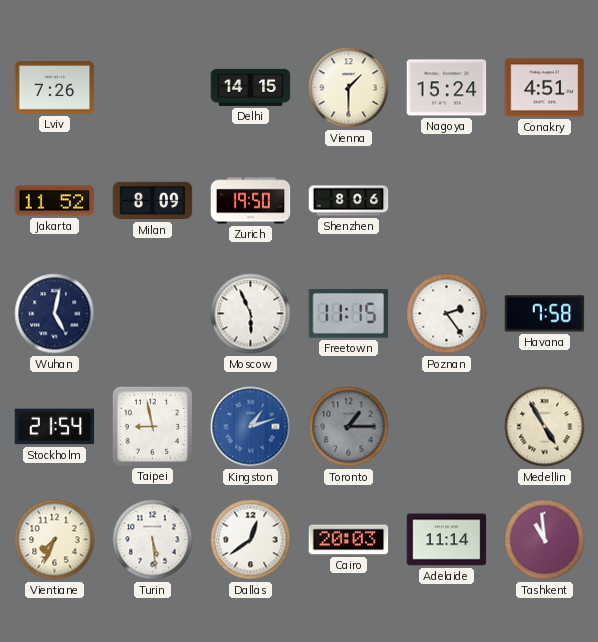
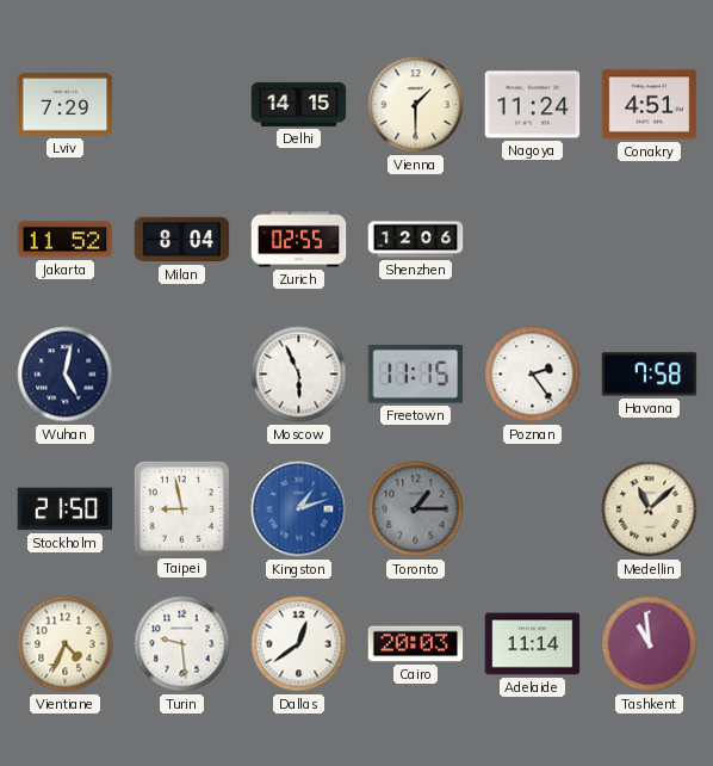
Lviv: 7:26 -> 7:29
Nagoya: 15:24 -> 11:24
Milan: 8:09 -> 8:04
Zurich: 19:50 -> 02:55
Shenzhen: 8:06 -> 12:06
Stockholm: 21:54 -> 21:50
Medellin: 4:55 -> 11:08
Vientiane: 7:34 -> 4:34
Turin: 5:29 -> 9:29
